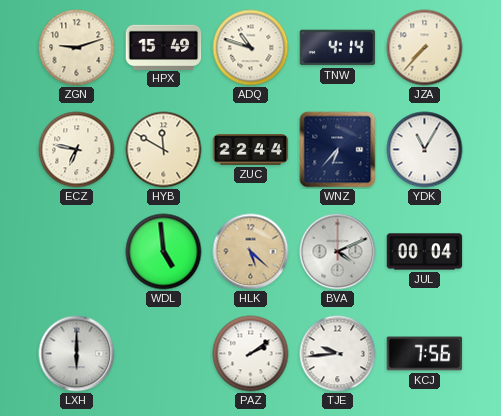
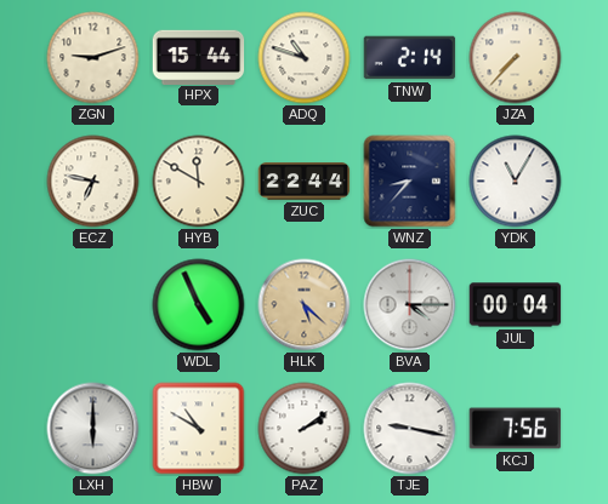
HPX: 15:49 -> 15:44
TNW: 4:14 -> 2:14
WNZ: 6:37 -> 8:37
WDL: 4:59 -> 4:56
BVA: 4:11 -> 4:15
HBW: none -> 10:50
TJE: 9:44 -> 9:17
